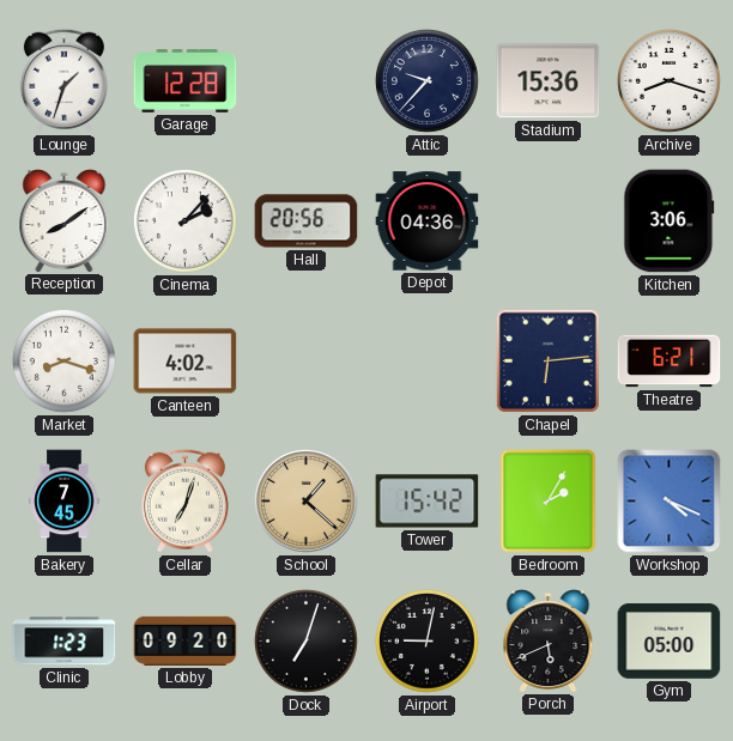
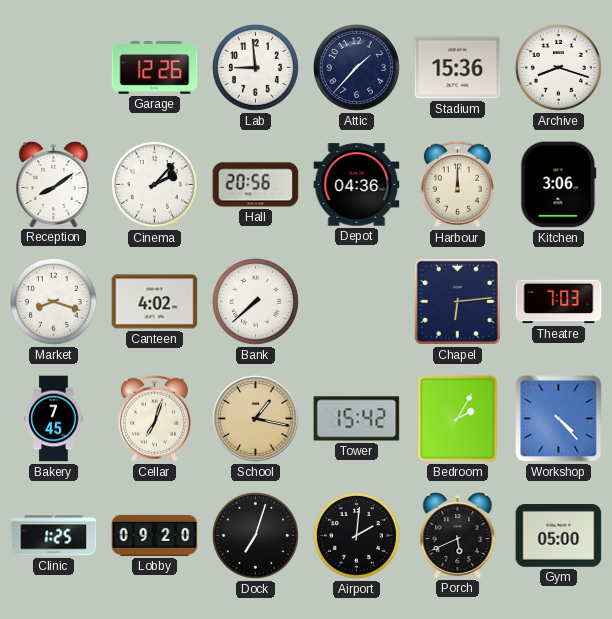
Lounge: 1:33 -> none
Garage: 12:28 -> 12:26
Lab: none -> 8:59
Attic: 9:37 -> 1:37
Harbour: none -> 12:00
Bank: none -> 7:38
Theatre: 6:21 -> 7:03
School: 1:22 -> 1:17
Workshop: 4:19 -> 4:23
Clinic: 1:23 -> 1:25
Airport: 9:02 -> 2:01
